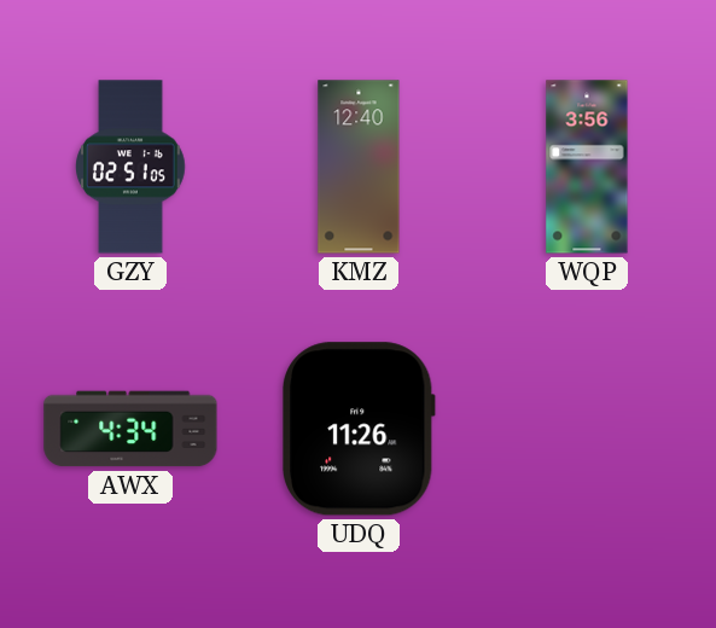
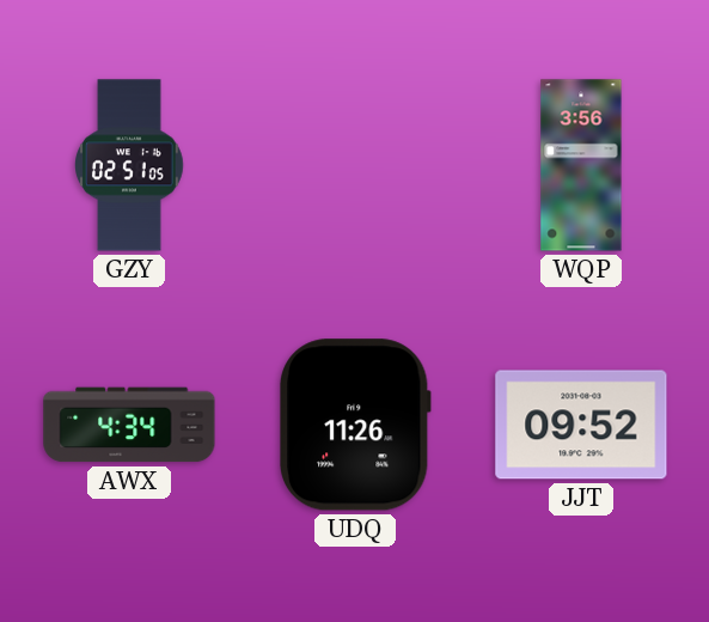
KMZ: 12:40 -> none
JJT: none -> 09:52
